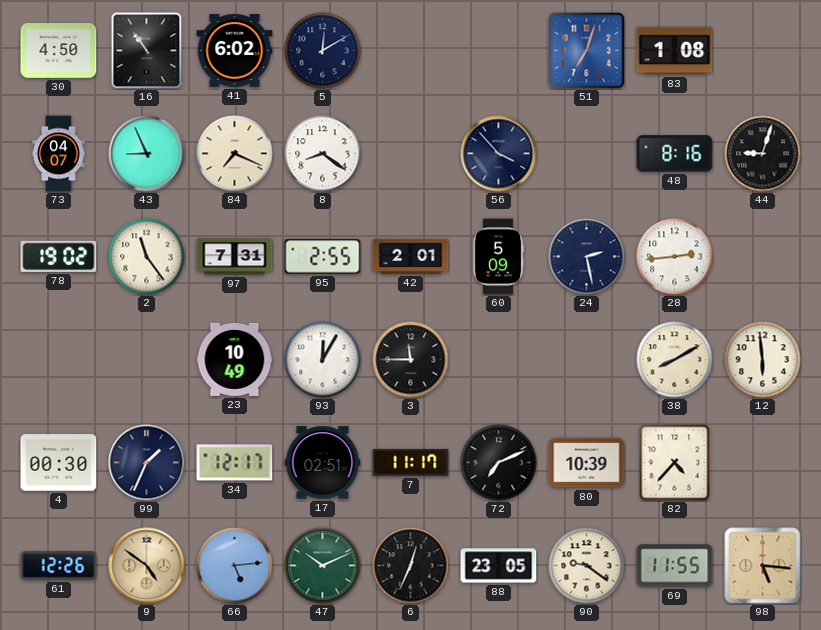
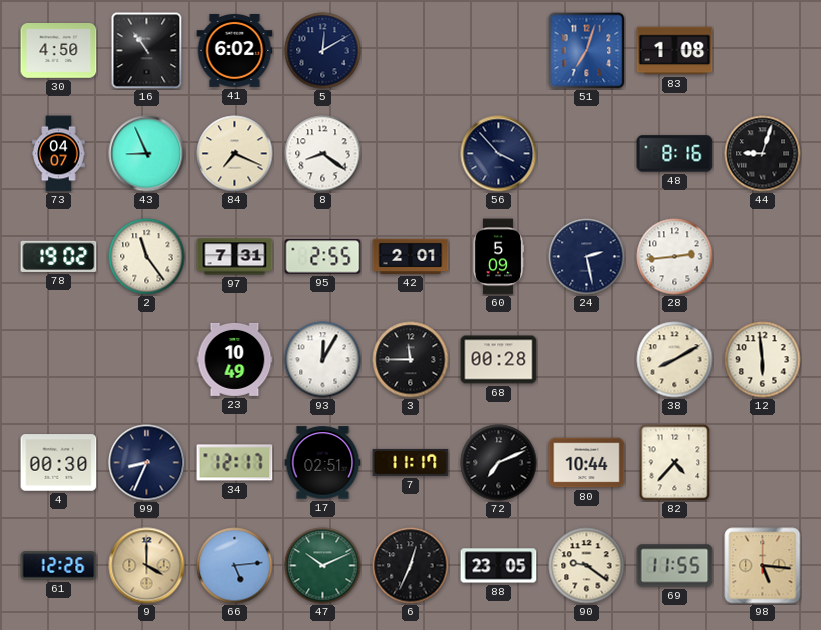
68: none -> 00:28
99: 1:34 -> 8:34
80: 10:39 -> 10:44
9: 4:51 -> 4:00
